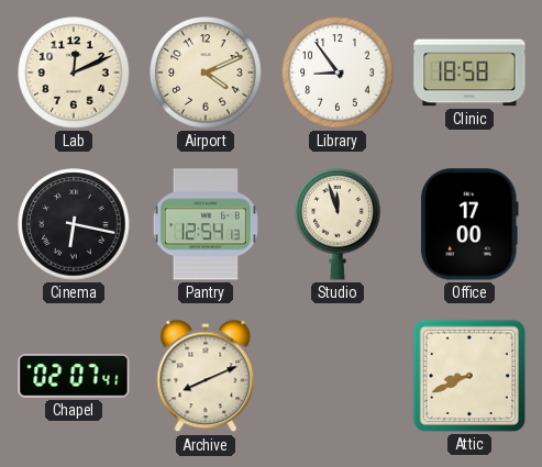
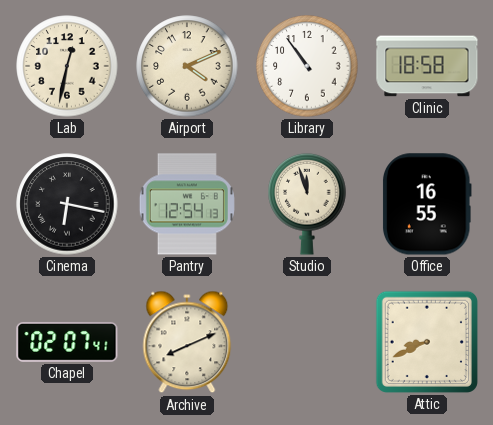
Lab: 12:11 -> 12:32
Library: 8:54 -> 10:54
Office: 17:00 -> 16:55
